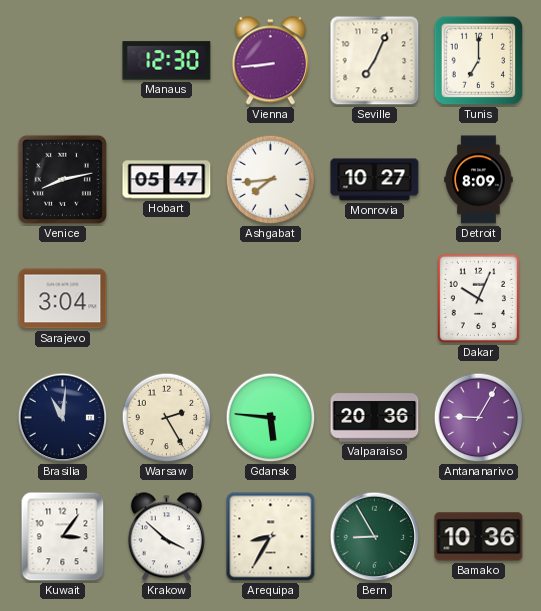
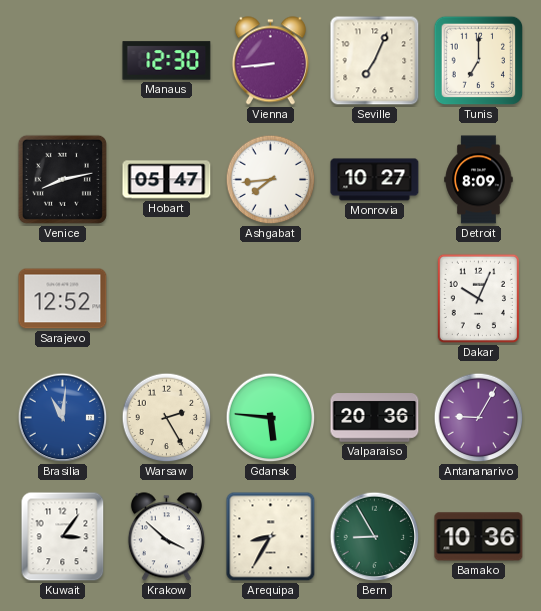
Sarajevo: 3:04 -> 12:52
Brasilia dial: navy -> blue
